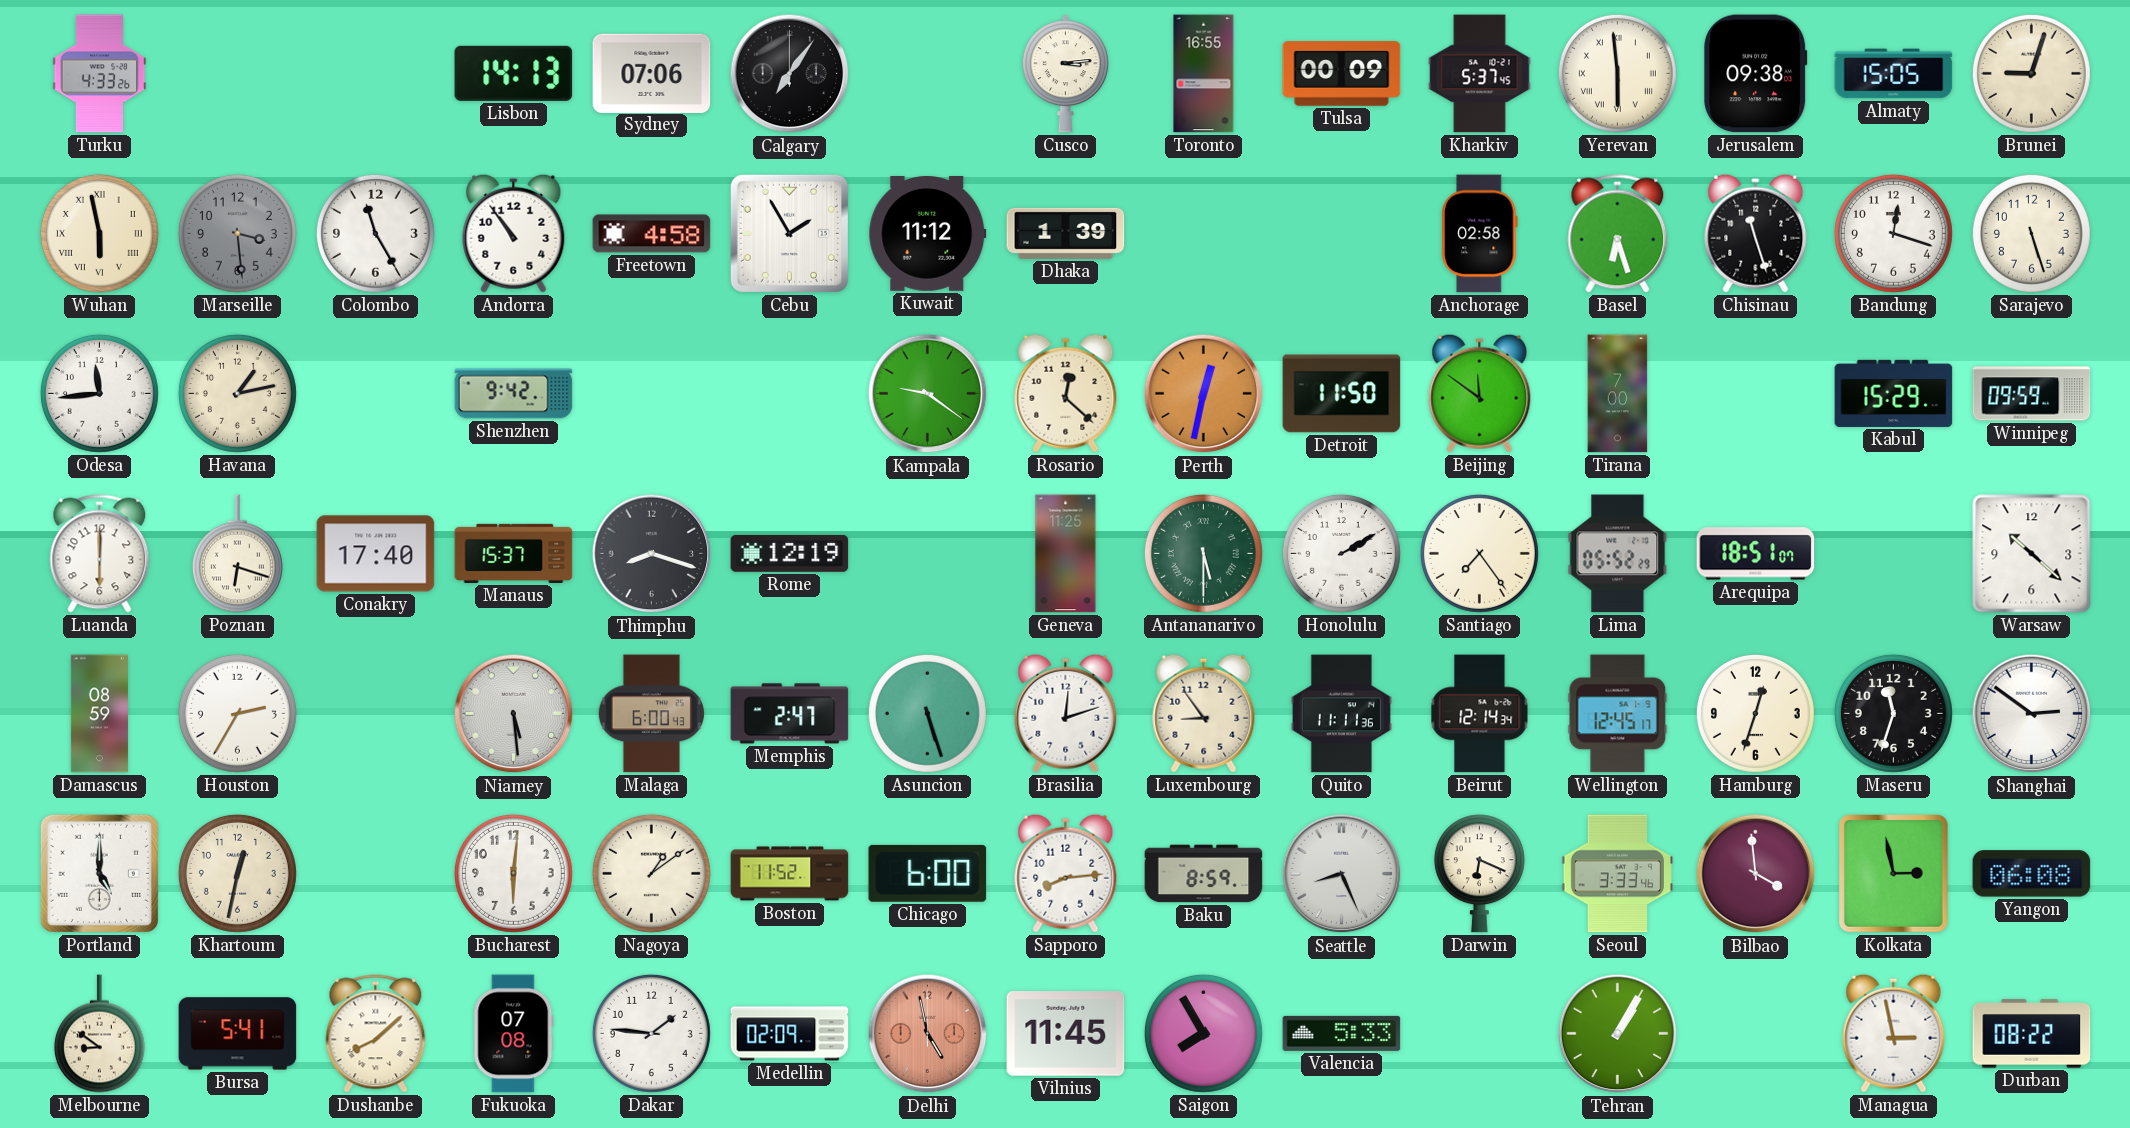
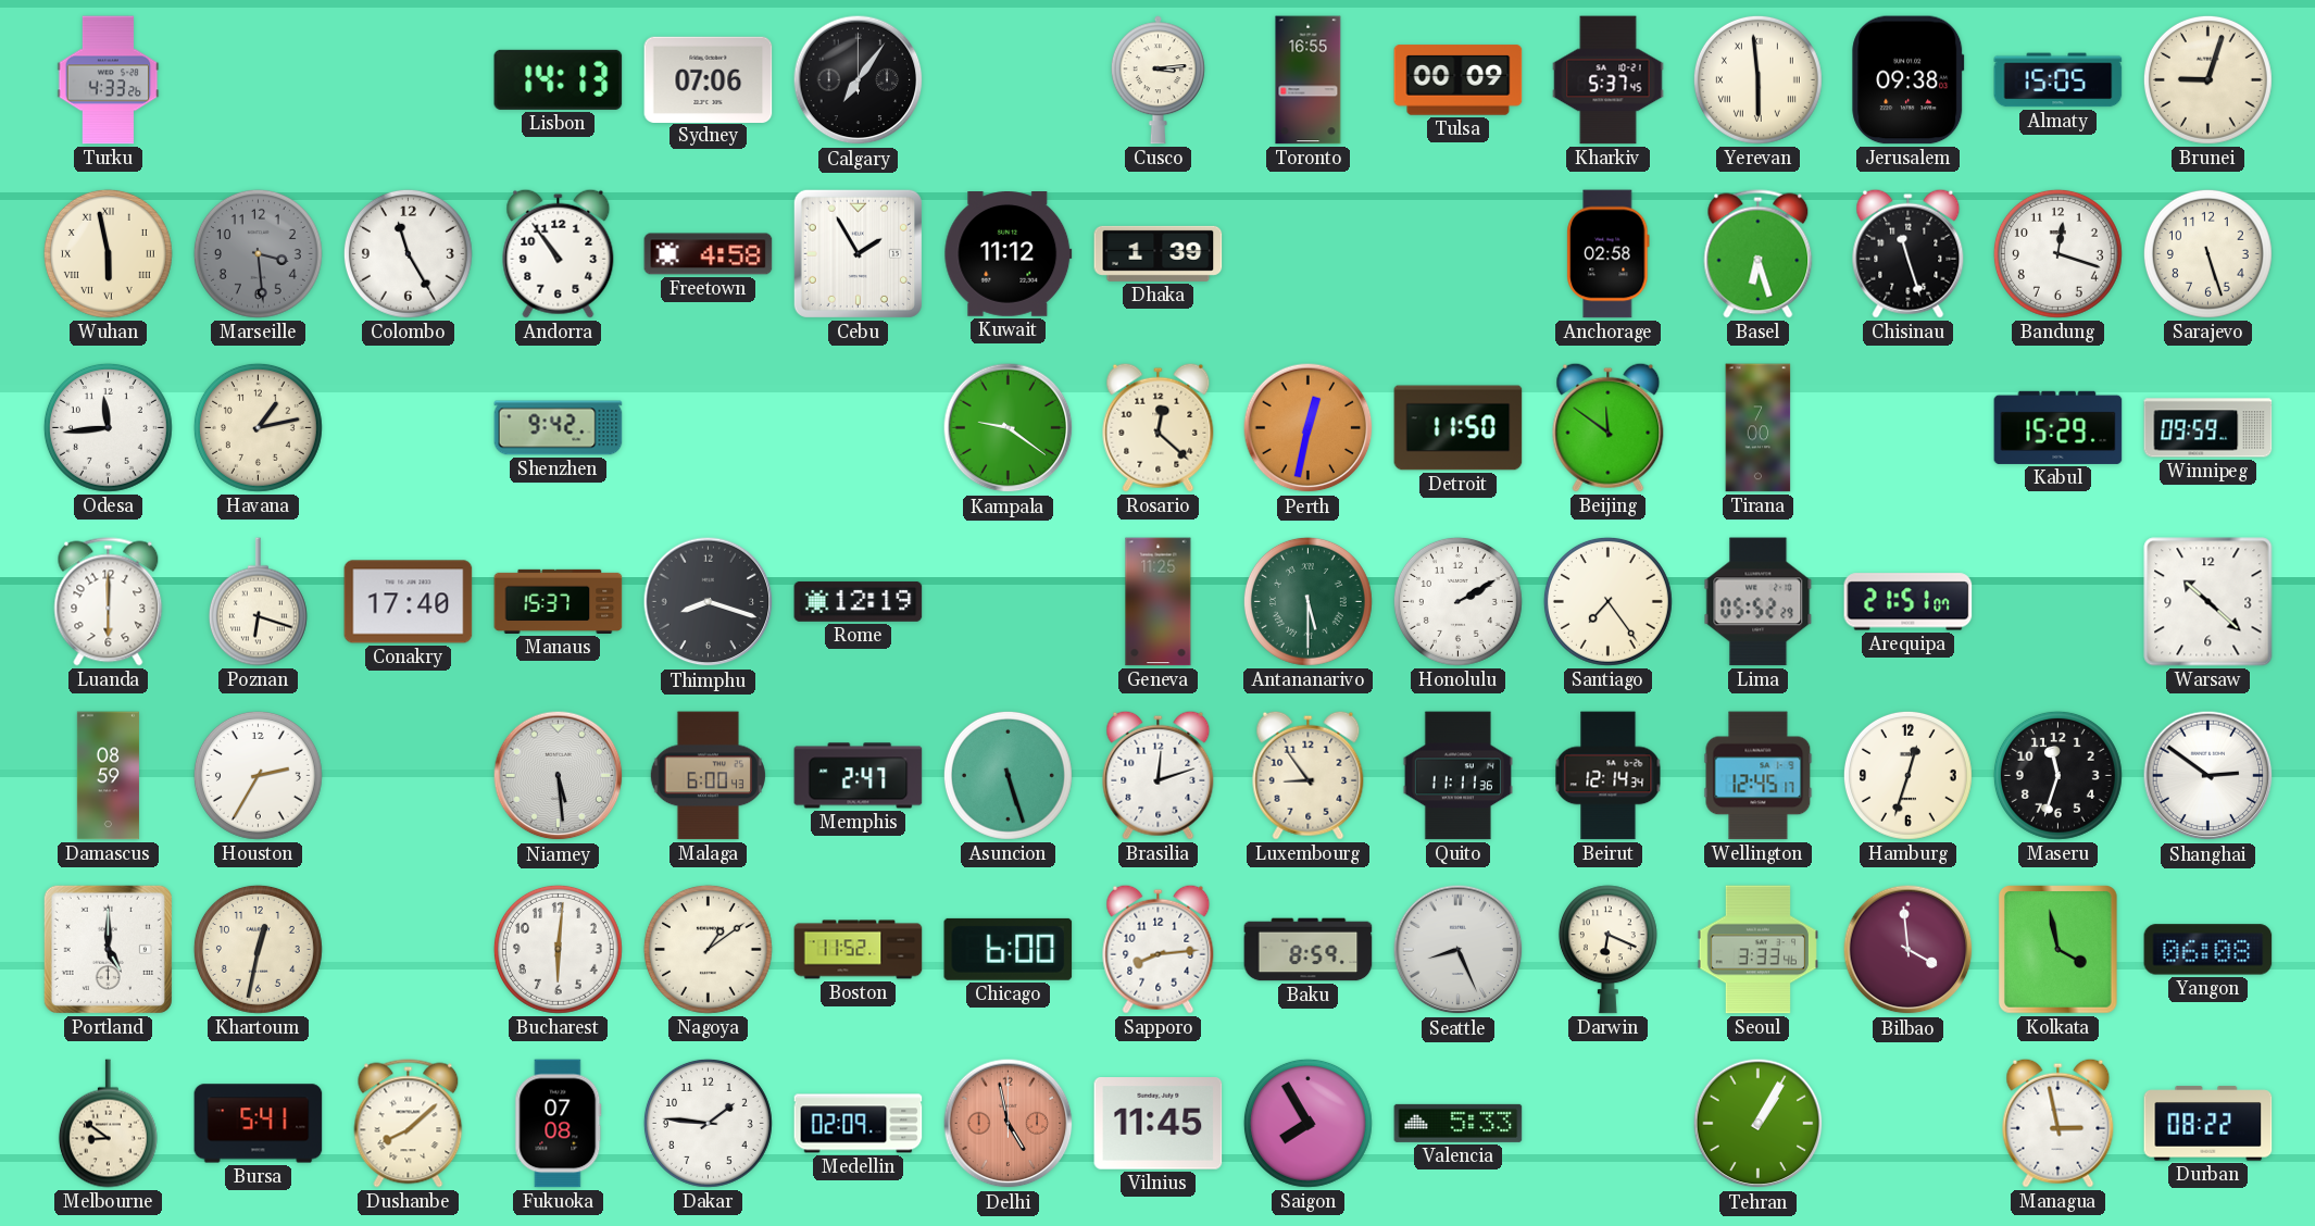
Arequipa: 18:51 -> 21:51
Kolkata: 2:58 -> 3:58
